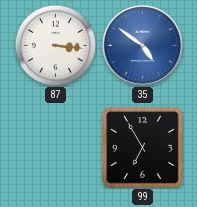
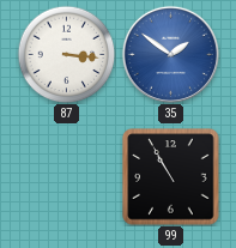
35: 4:51 -> 1:51
99: 6:55 -> 10:55
